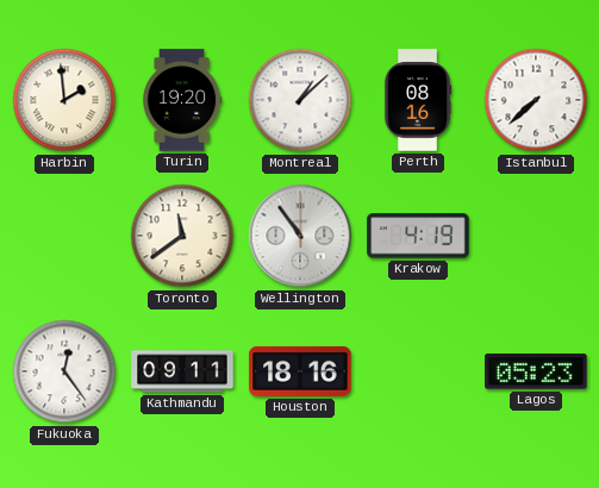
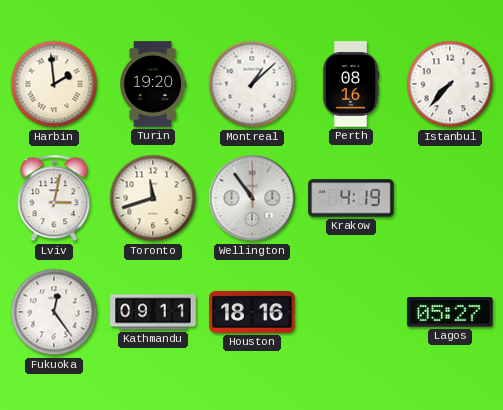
Istanbul: 7:38 -> 7:37
Lviv: none -> 3:02
Toronto: 11:39 -> 11:42
Lagos: 05:23 -> 05:27
